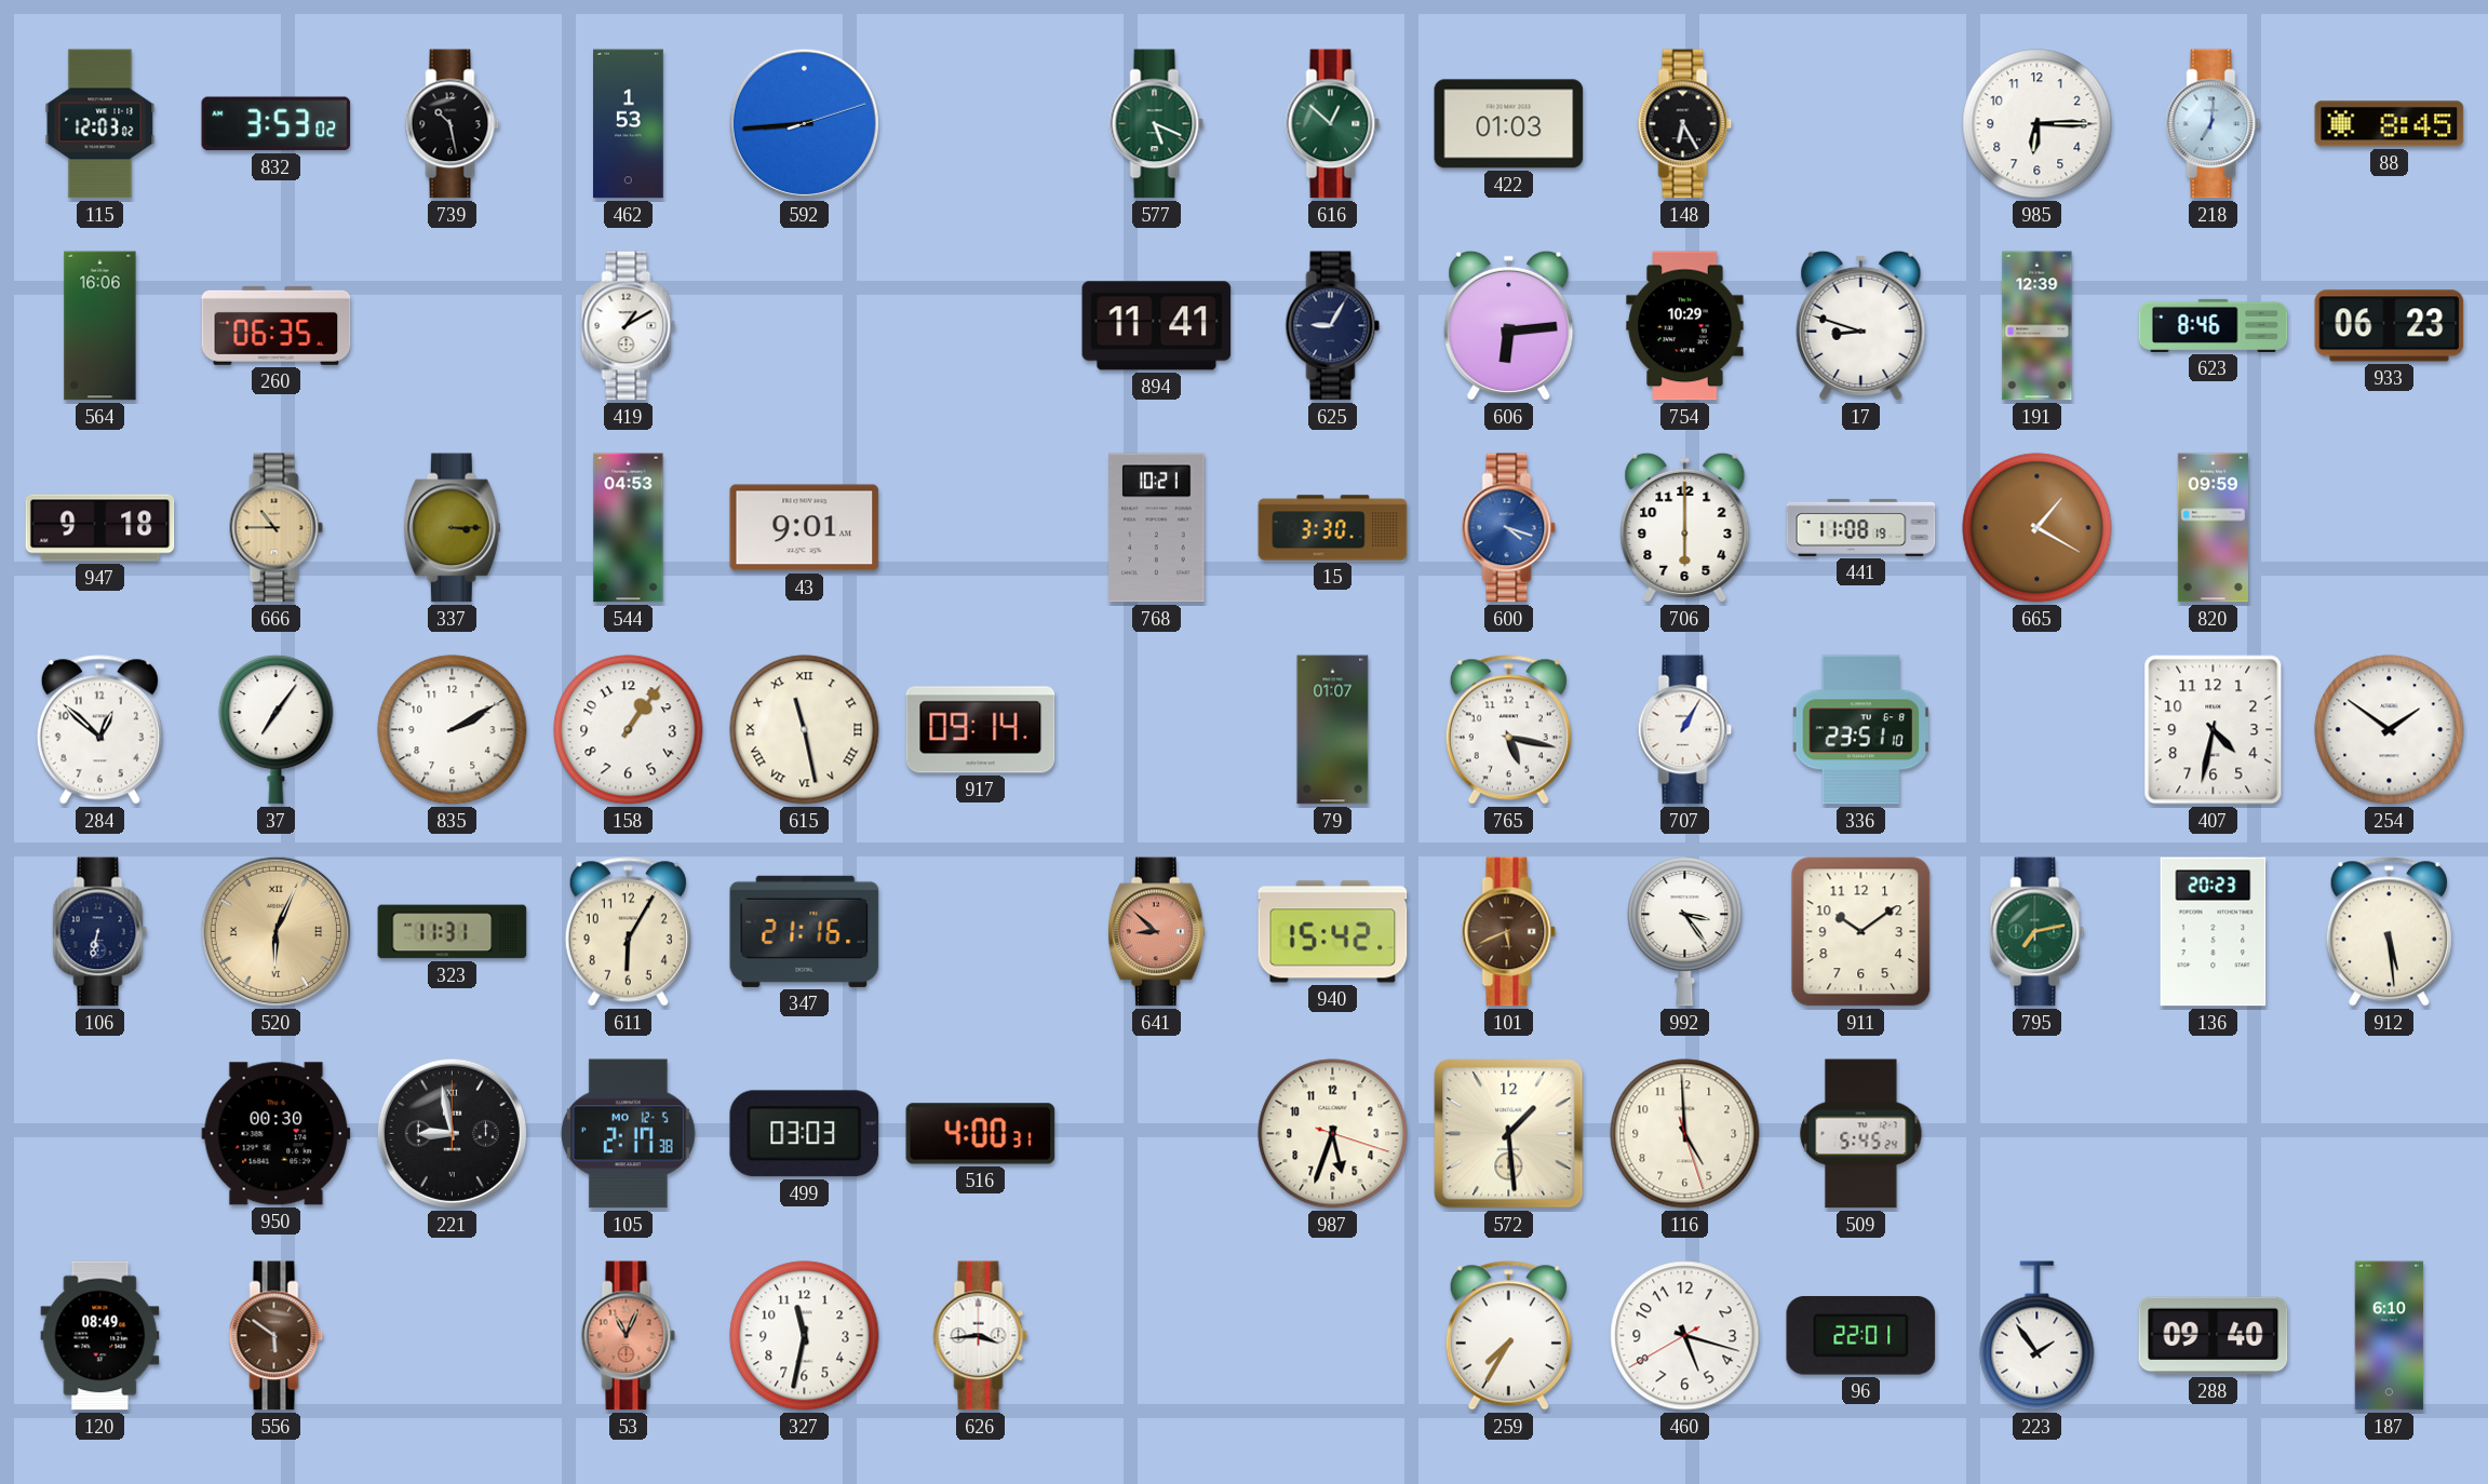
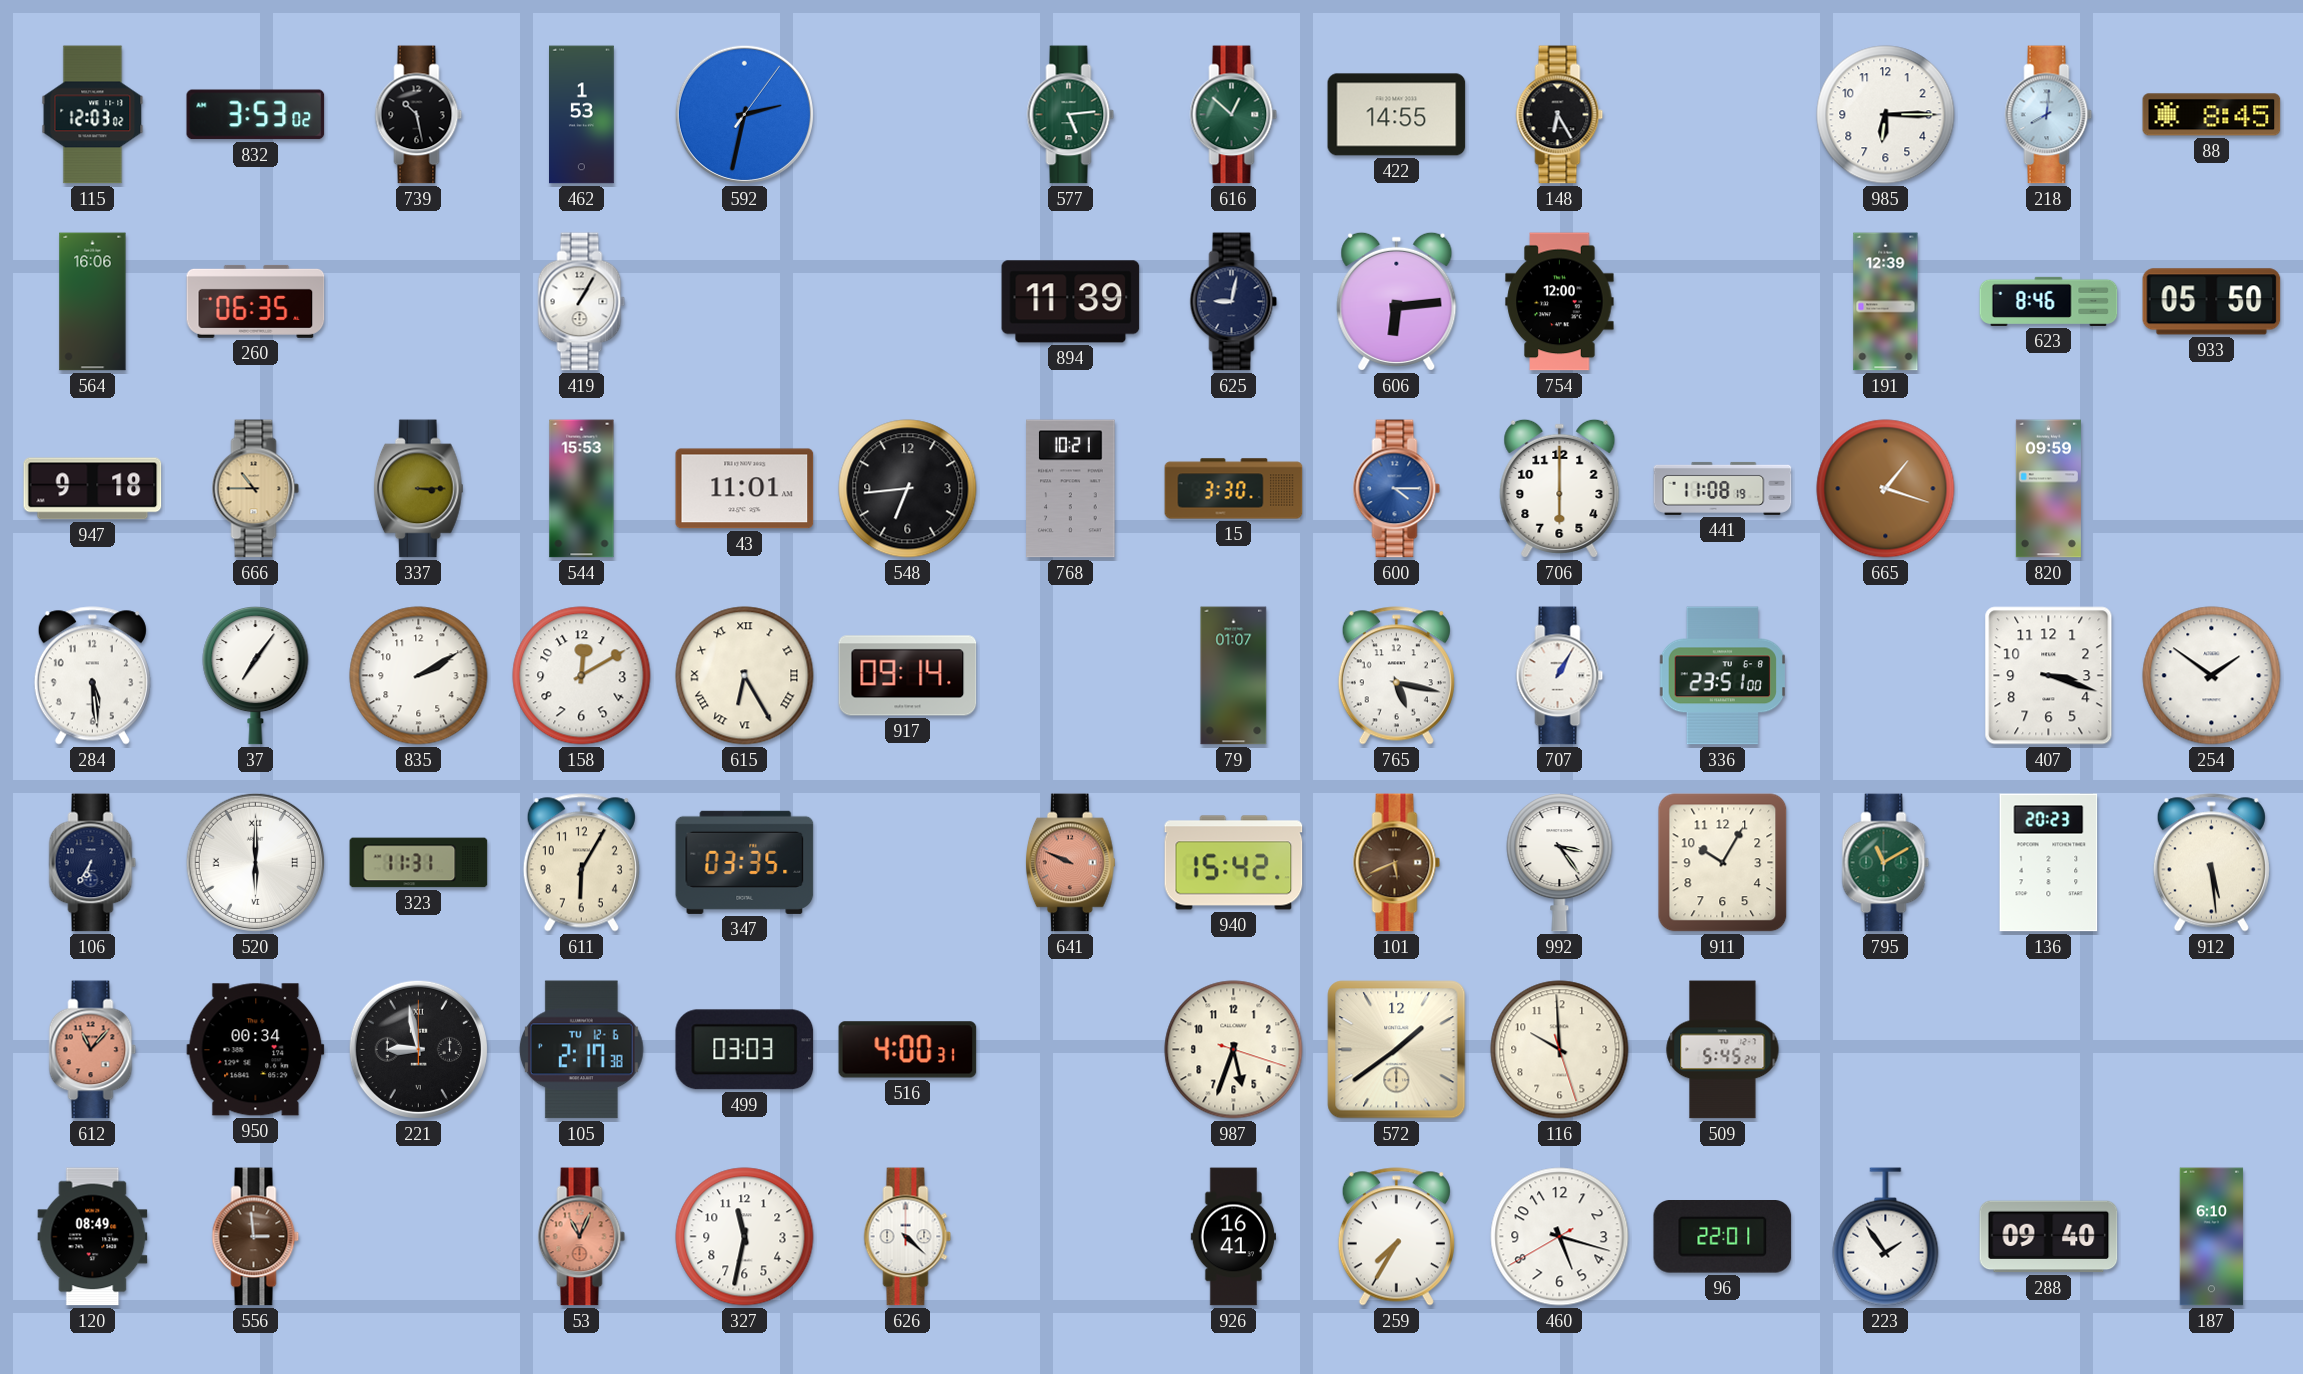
592: 8:44 -> 2:32
577: 5:19 -> 5:14
422: 01:03 -> 14:55
218: 7:01 -> 8:01
419: 1:10 -> 1:05
894: 11:41 -> 11:39
625: 9:05 -> 9:02
754: 10:29 -> 12:00
17: 8:48 -> none
933: 06:23 -> 05:50
544: 04:53 -> 15:53
43: 9:01 -> 11:01
548: none -> 6:44
600: 4:18 -> 4:15
665: 1:20 -> 1:18
284: 12:52 -> 5:29
158: 1:06 -> 12:10
615: 11:28 -> 6:25
336: 23:51:10 -> 23:51:00
407: 4:32 -> 3:18
106: 6:32 -> 6:35
520: 6:04 -> 6:00
520 dial: champagne -> white
347: 21:16 -> 03:35
641: 8:52 -> 9:49
911: 10:09 -> 10:05
795: 7:13 -> 11:10
612: none -> 11:07
950: 00:30 -> 00:34
105 date: MO 12-5 -> TU 12-6
572: 1:29 -> 1:39
116: 4:59 -> 9:59
556: 5:51 -> 2:59
626: 3:44 -> 4:22
926: none -> 16:41
